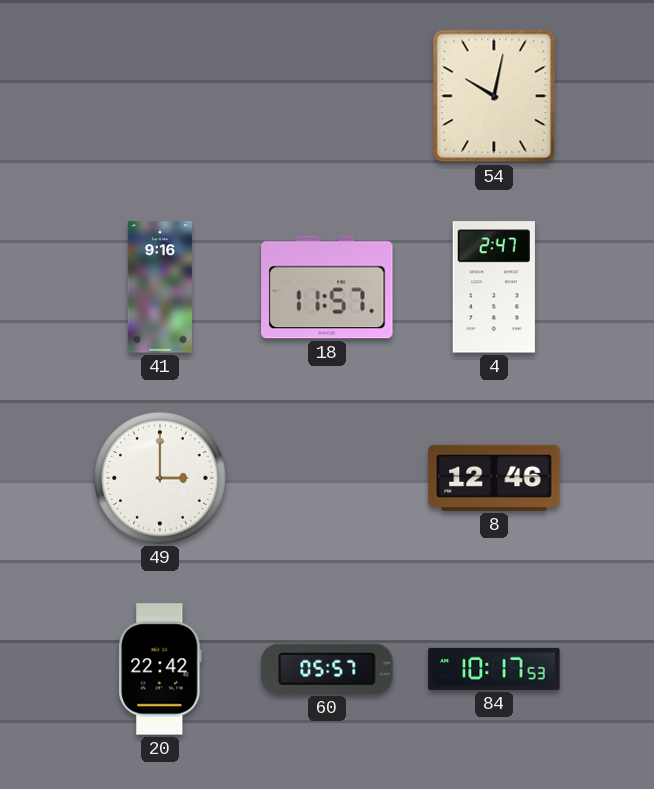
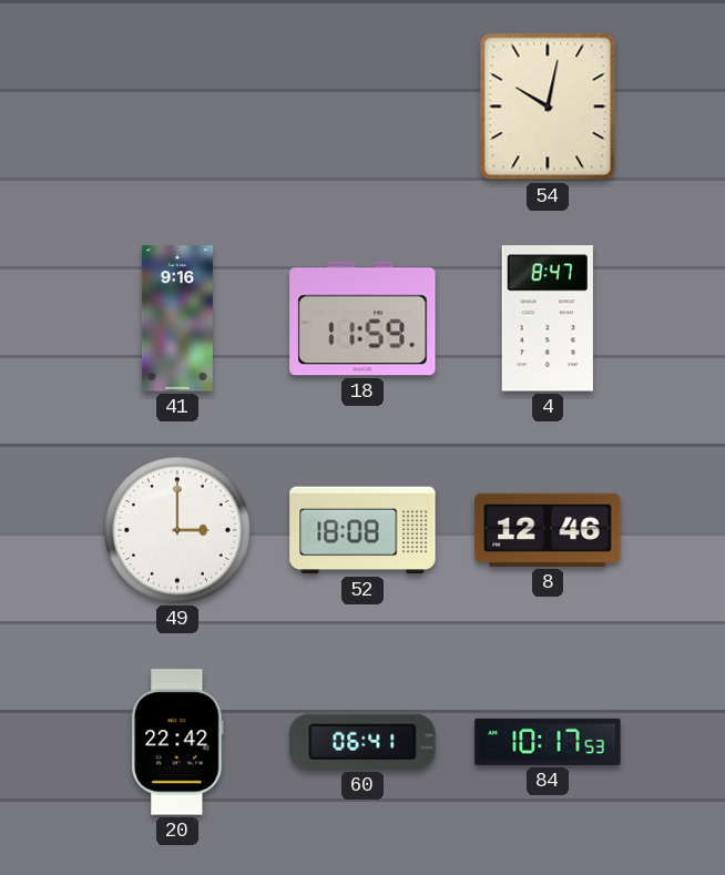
18: 11:57 -> 11:59
4: 2:47 -> 8:47
52: none -> 18:08
60: 05:57 -> 06:41
